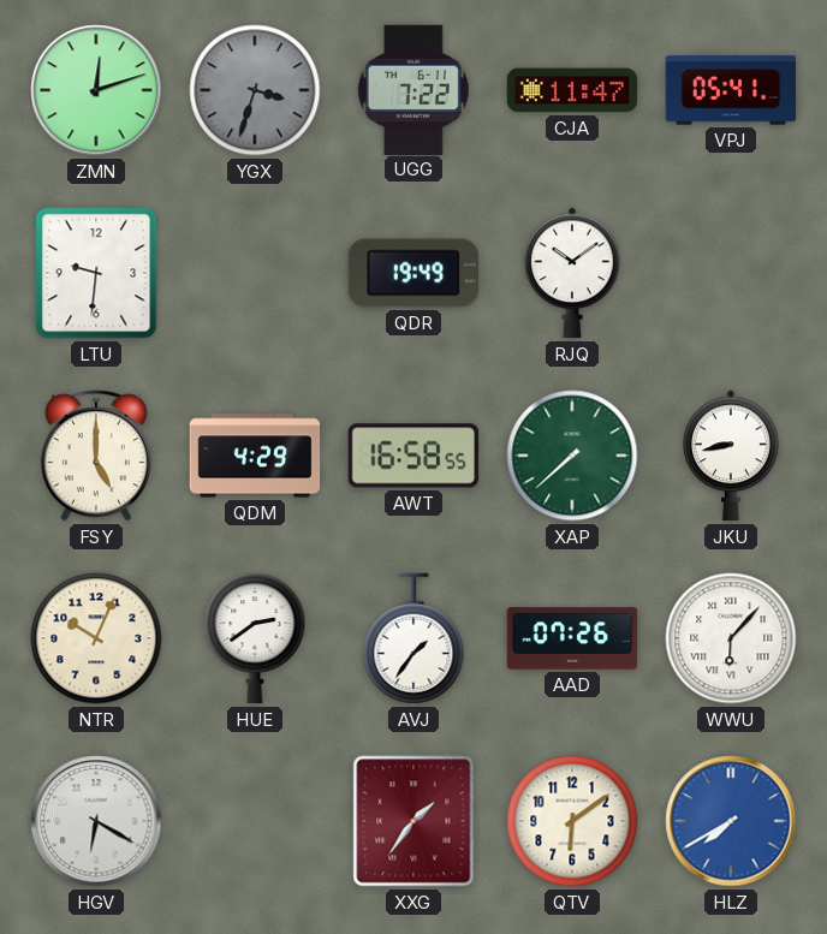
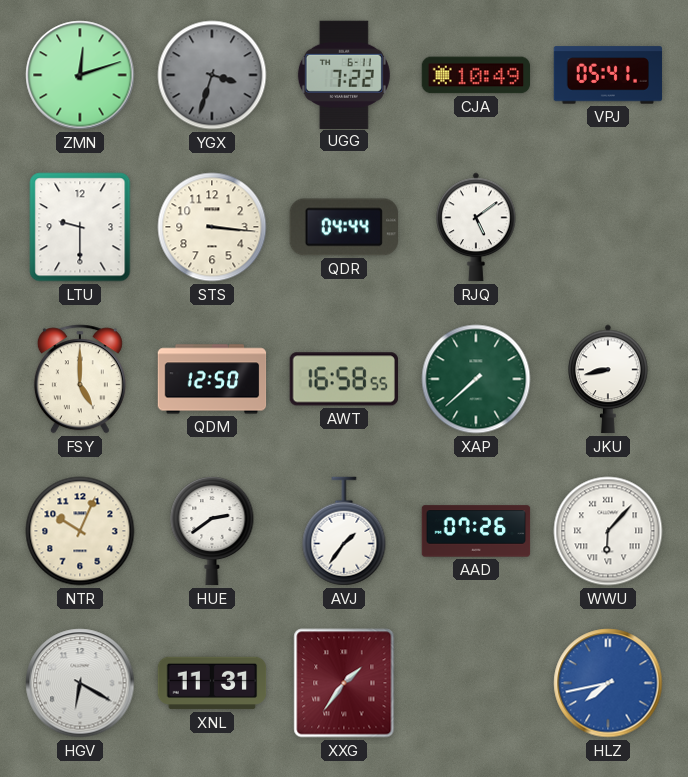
CJA: 11:47 -> 10:49
LTU: 9:31 -> 9:30
STS: none -> 3:16
QDR: 19:49 -> 04:44
RJQ: 10:09 -> 5:09
QDM: 4:29 -> 12:50
XNL: none -> 11:31
QTV: 6:09 -> none
HLZ: 7:40 -> 7:43
